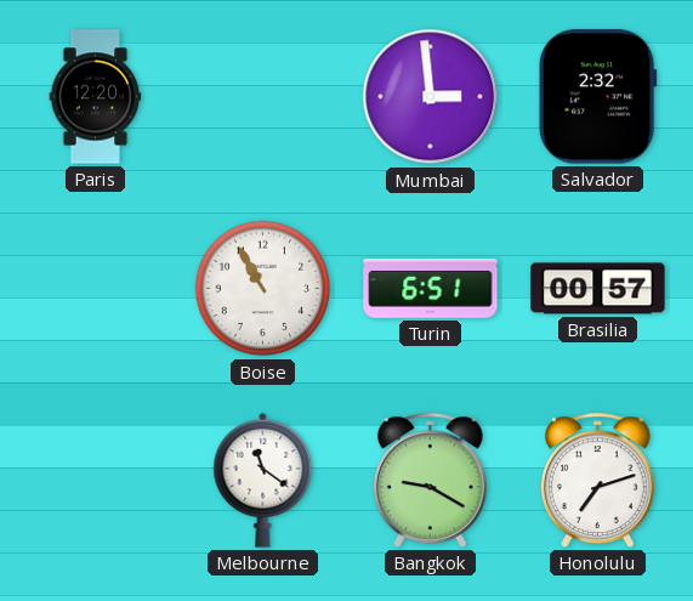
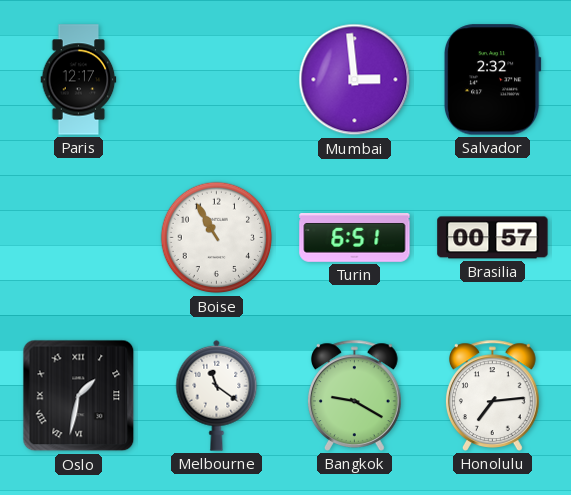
Paris: 12:20 -> 12:17
Oslo: none -> 1:32
Honolulu: 7:12 -> 7:14
